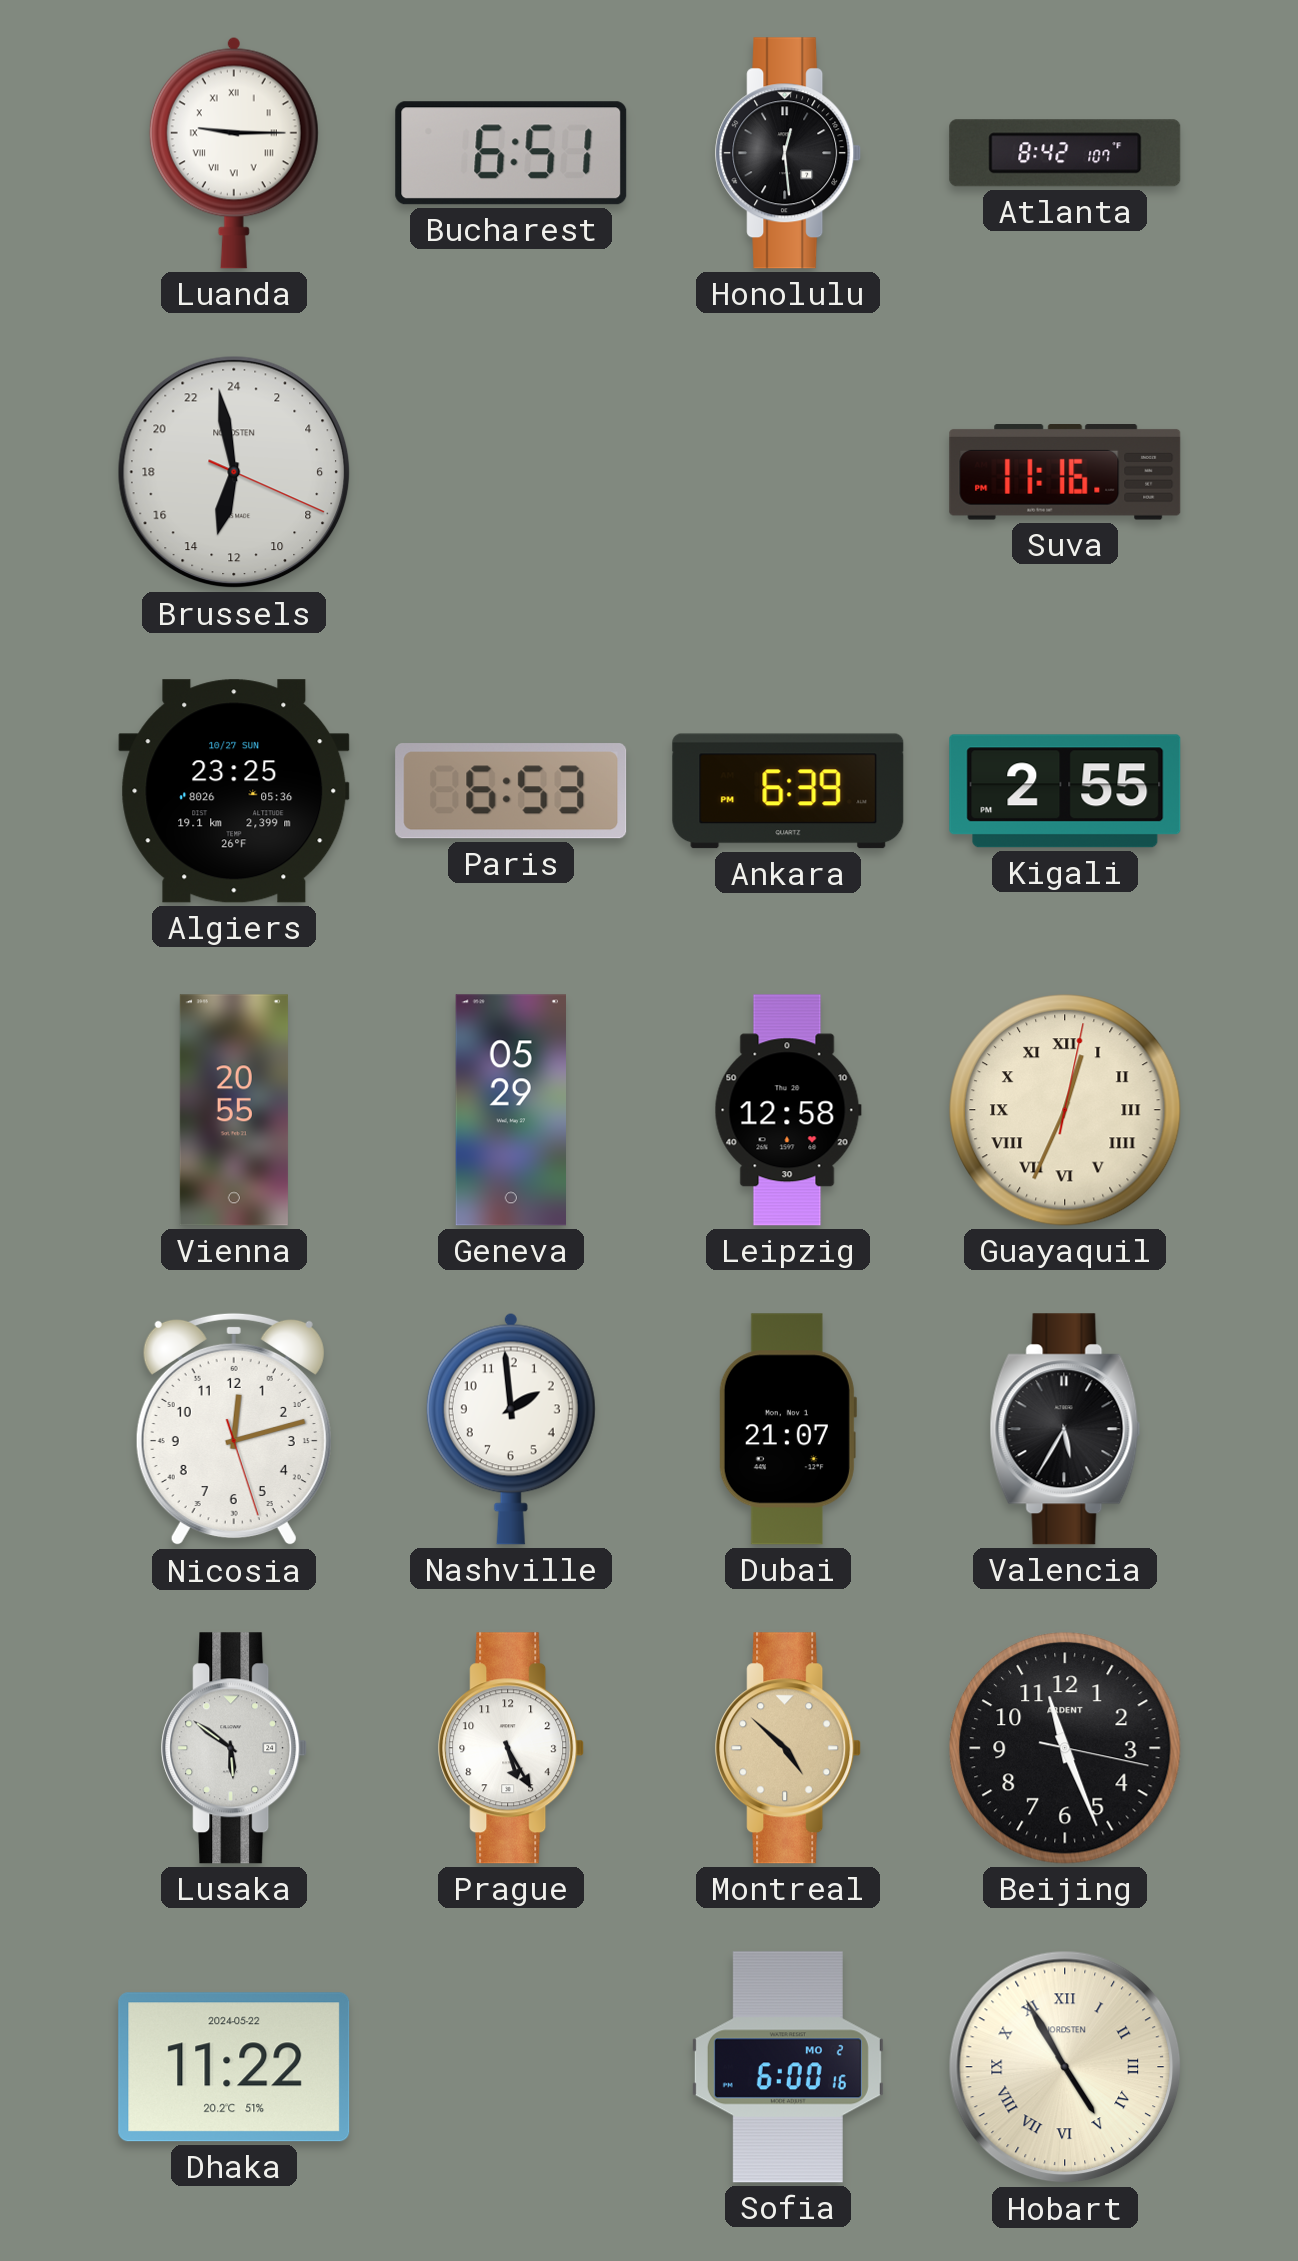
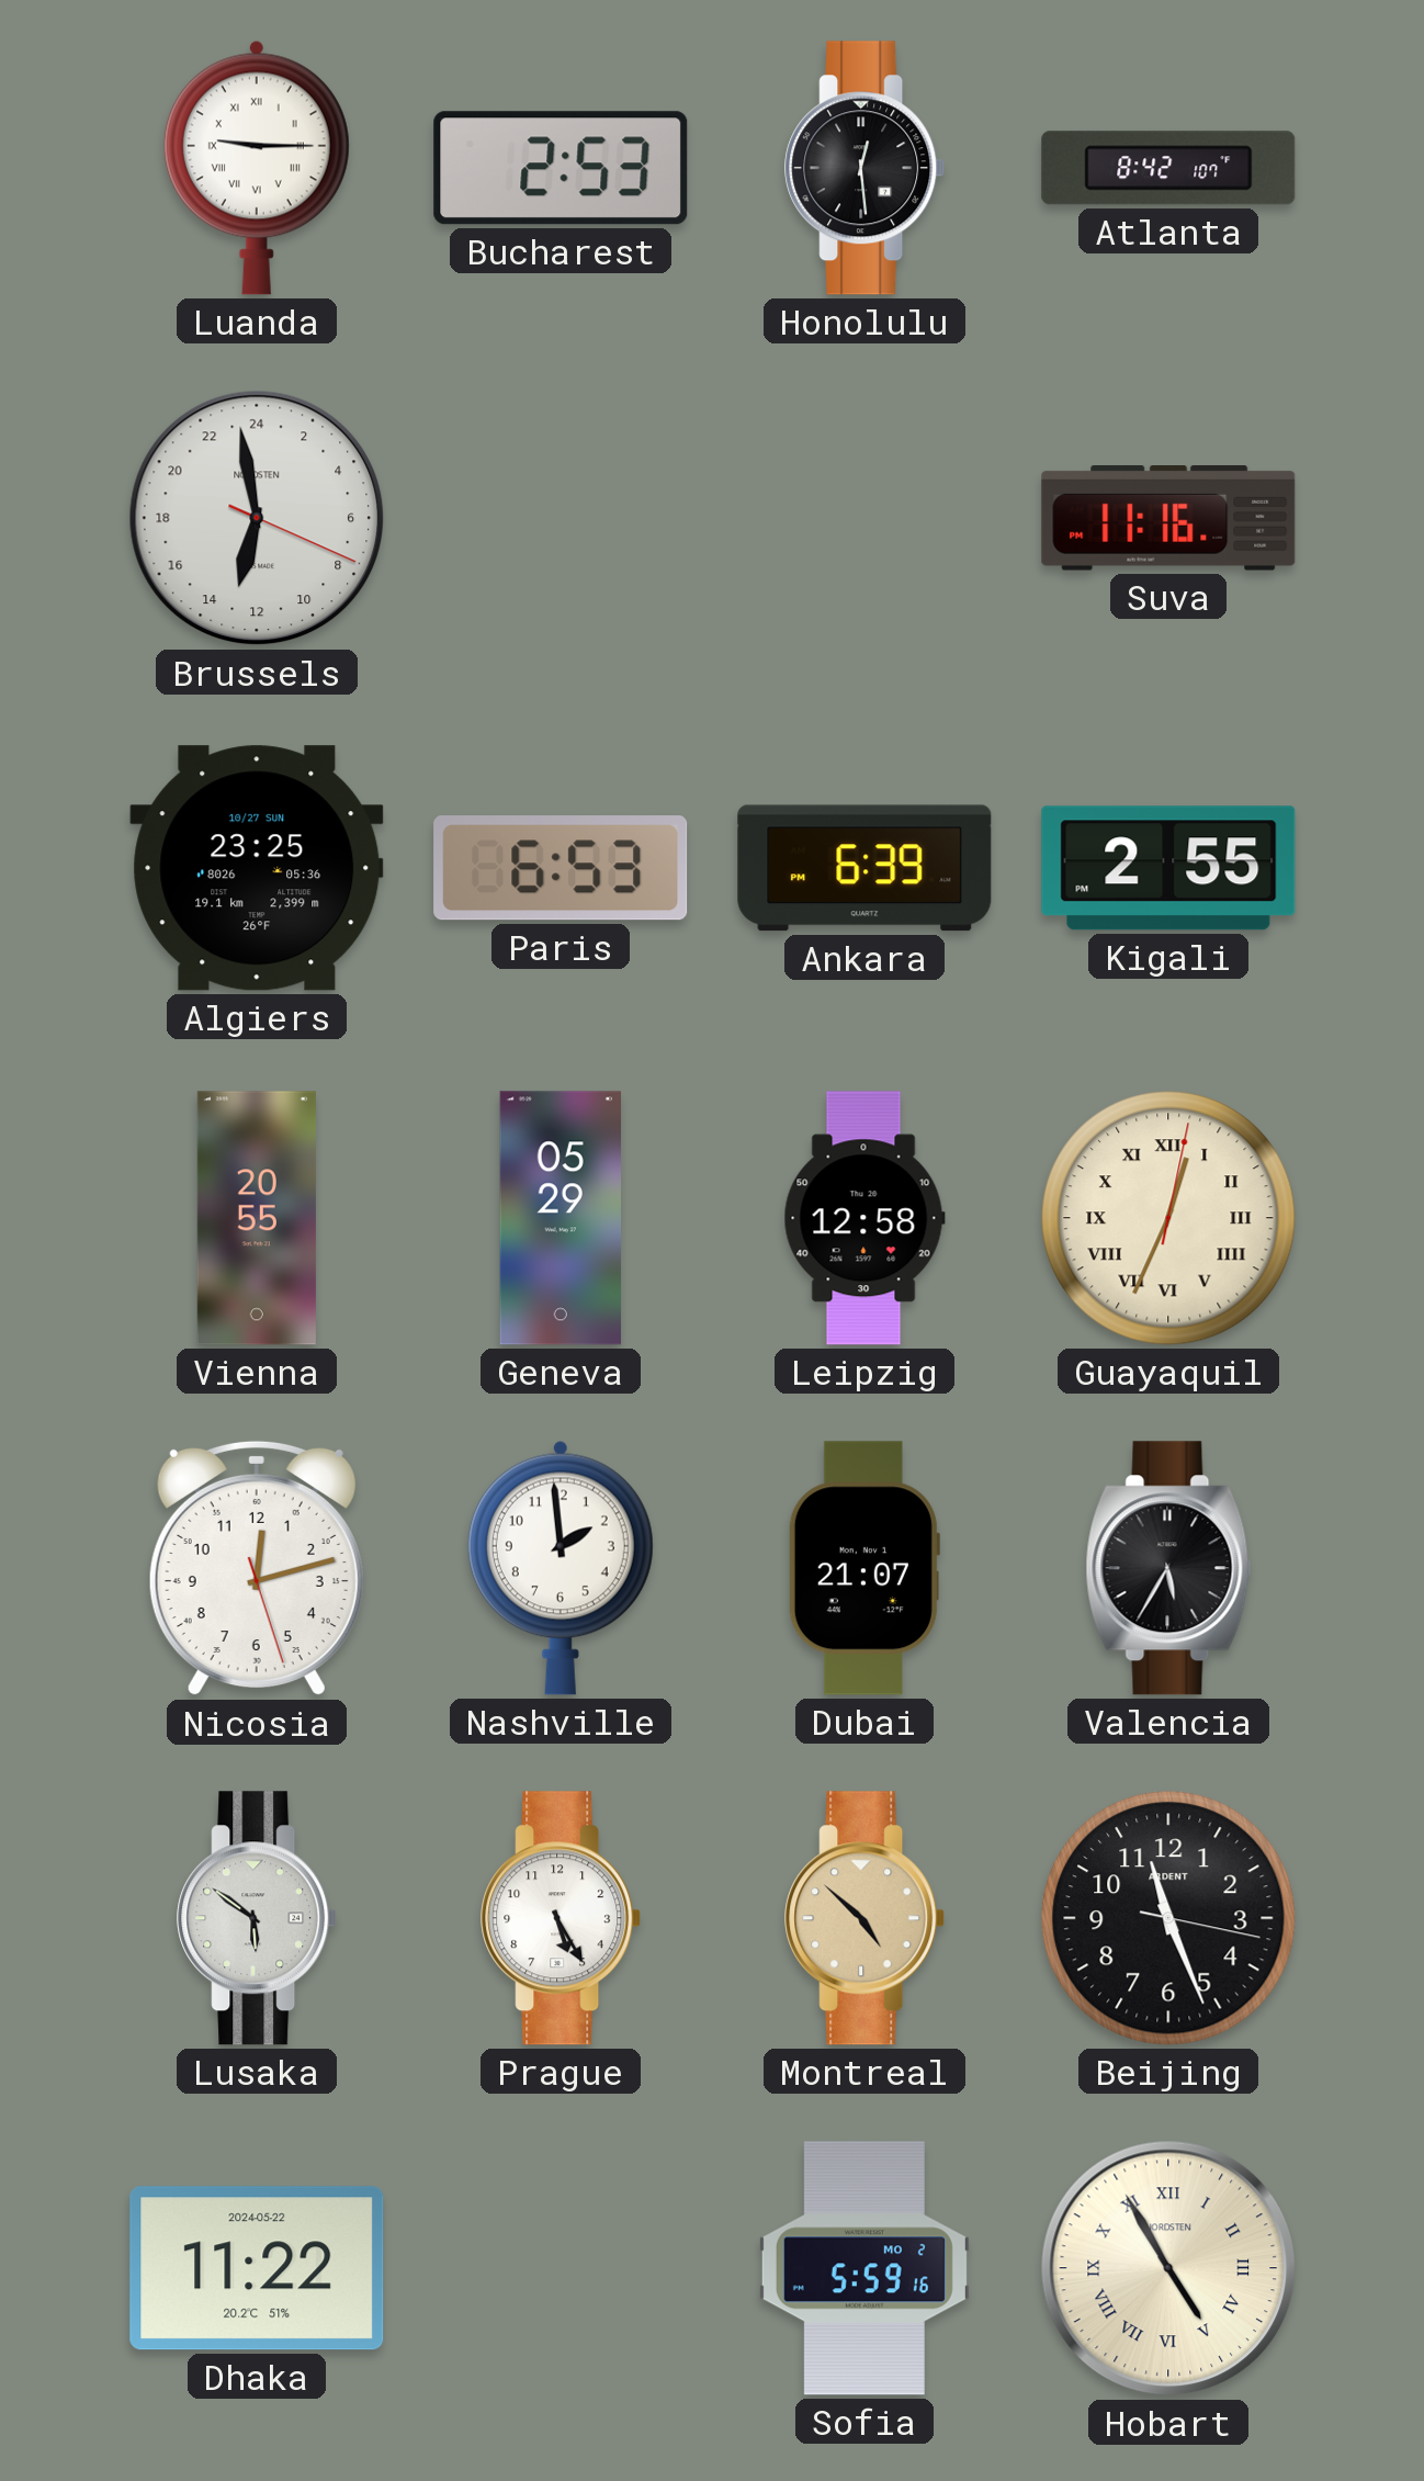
Bucharest: 6:51 -> 2:53
Sofia: 6:00 -> 5:59
